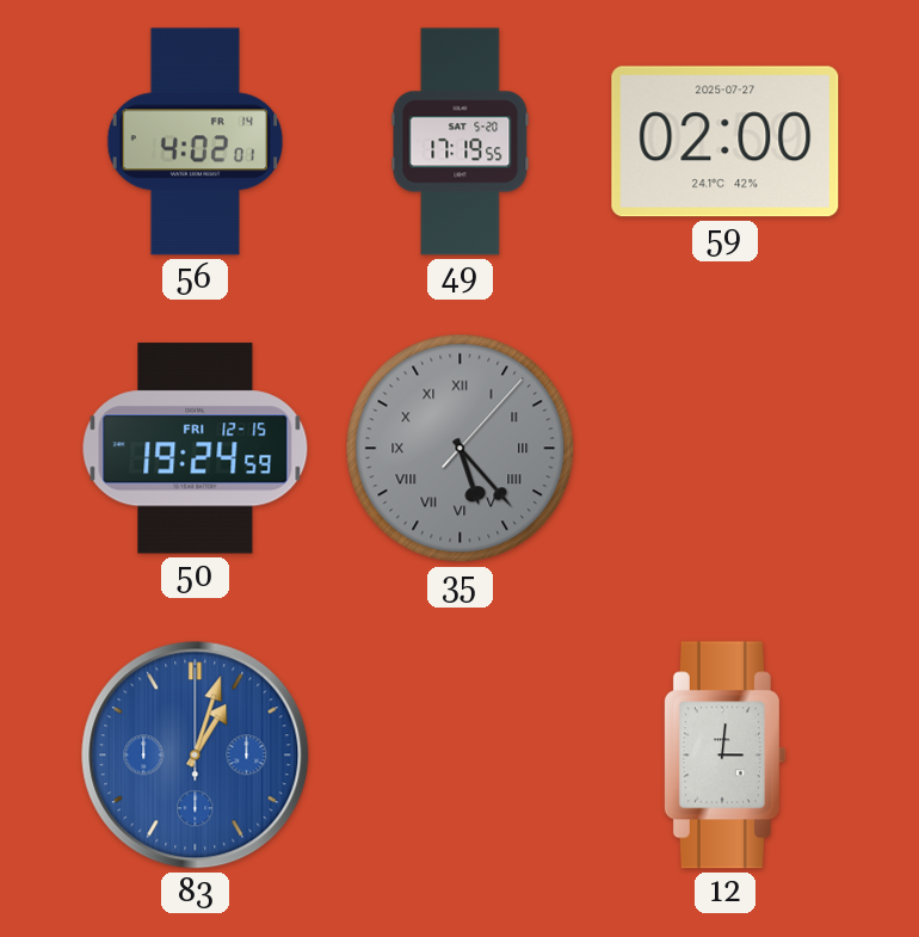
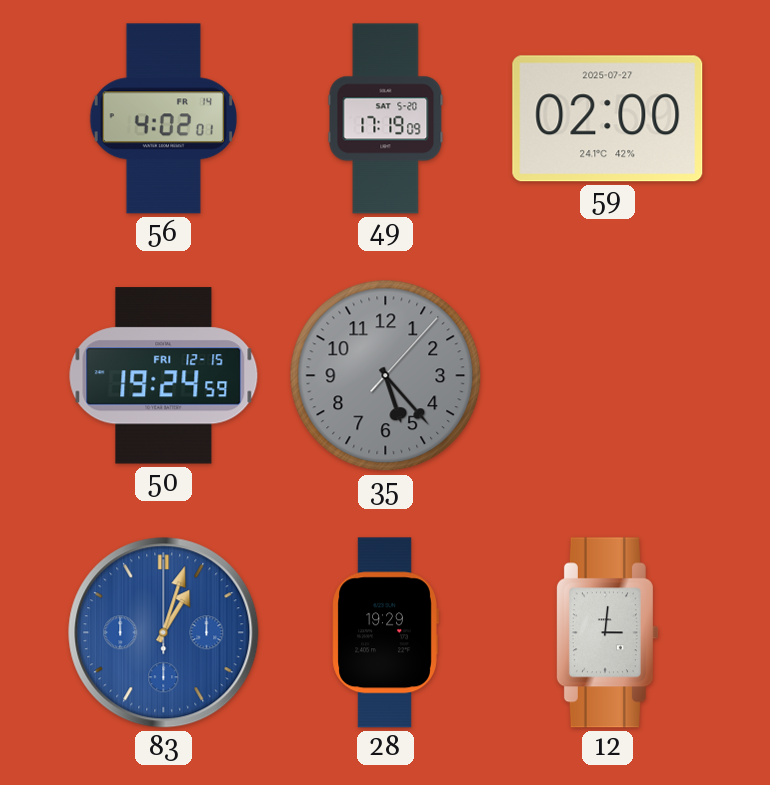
49: 17:19:55 -> 17:19:09
35 numerals: Roman -> Arabic
28: none -> 19:29
